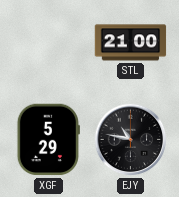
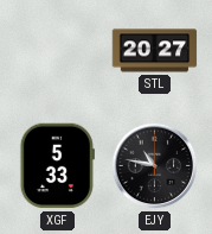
STL: 21:00 -> 20:27
XGF: 5:29 -> 5:33
